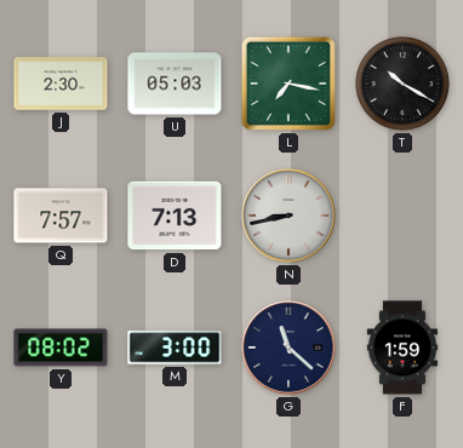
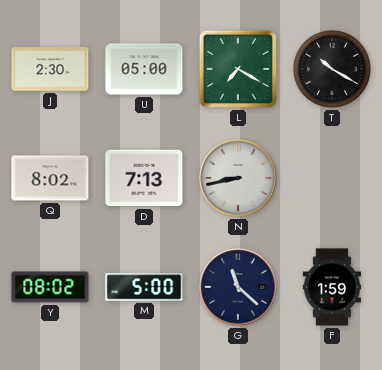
U: 05:03 -> 05:00
L: 7:17 -> 7:20
Q: 7:57 -> 8:02
M: 3:00 -> 5:00
